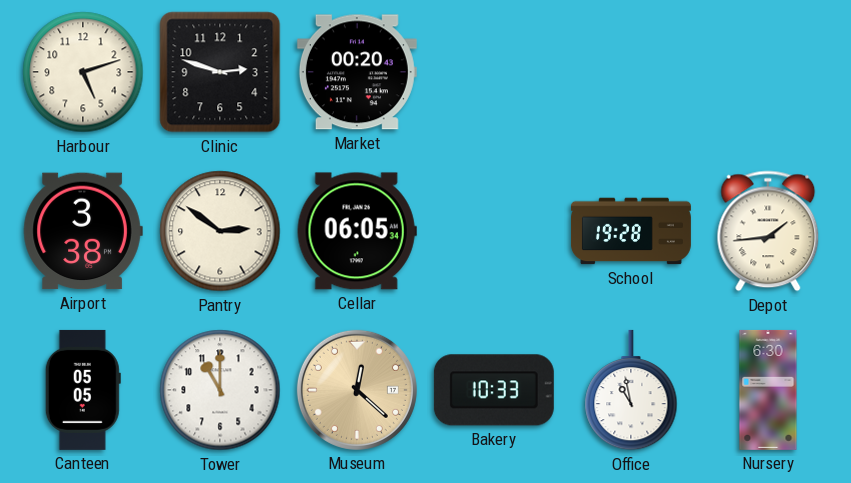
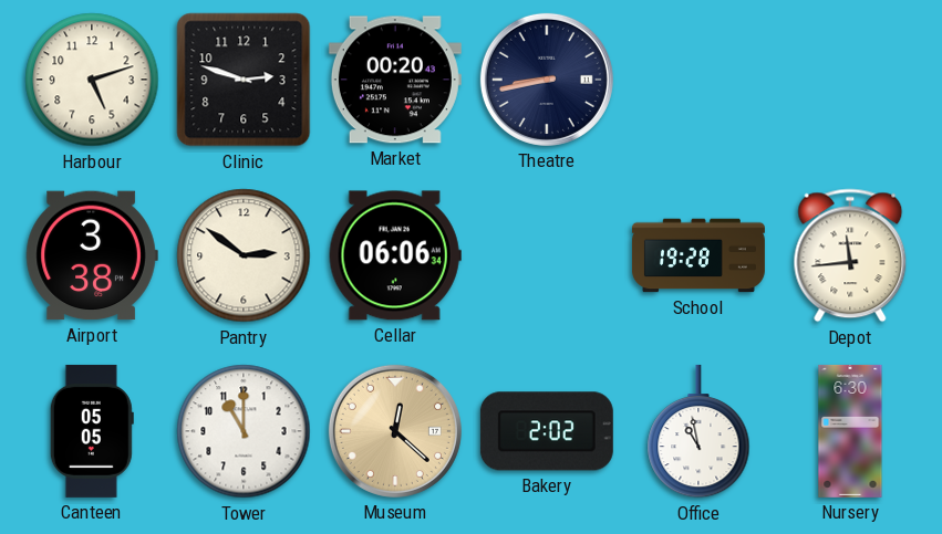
Theatre: none -> 8:43
Cellar: 06:05 -> 06:06
Depot: 1:44 -> 11:44
Bakery: 10:33 -> 2:02
